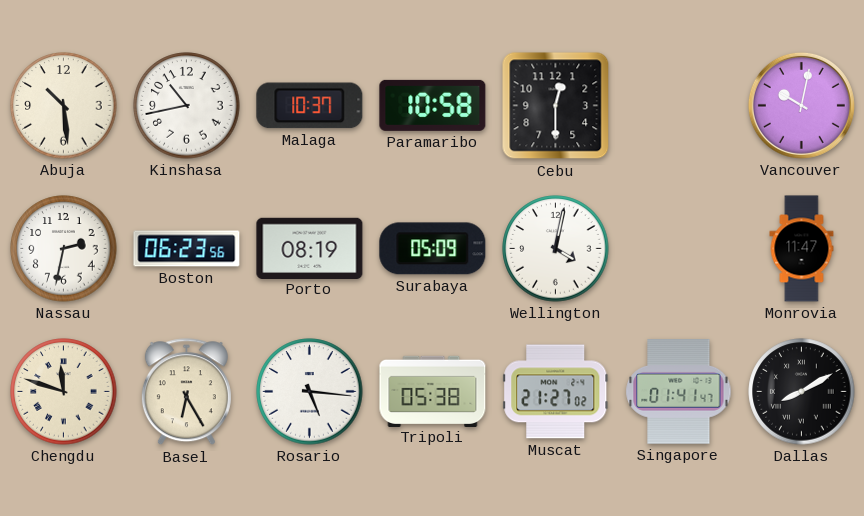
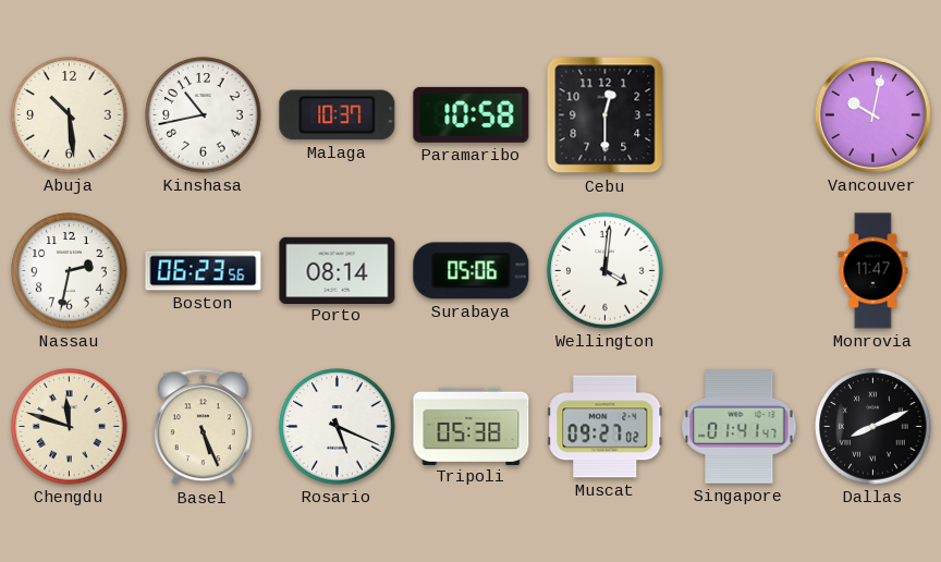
Porto: 08:19 -> 08:14
Surabaya: 05:09 -> 05:06
Wellington: 4:02 -> 4:01
Basel: 6:25 -> 5:26
Rosario: 5:16 -> 5:19
Muscat: 21:27 -> 09:27
Dallas: 8:10 -> 8:11
